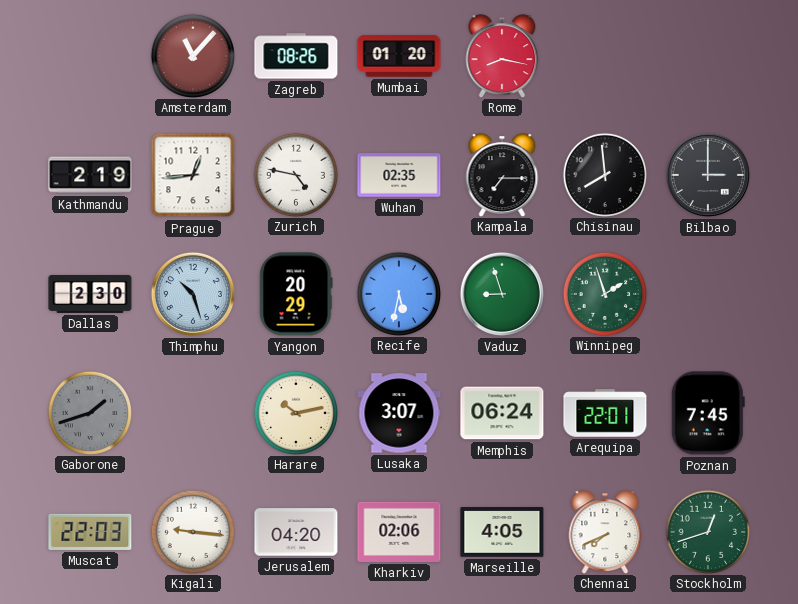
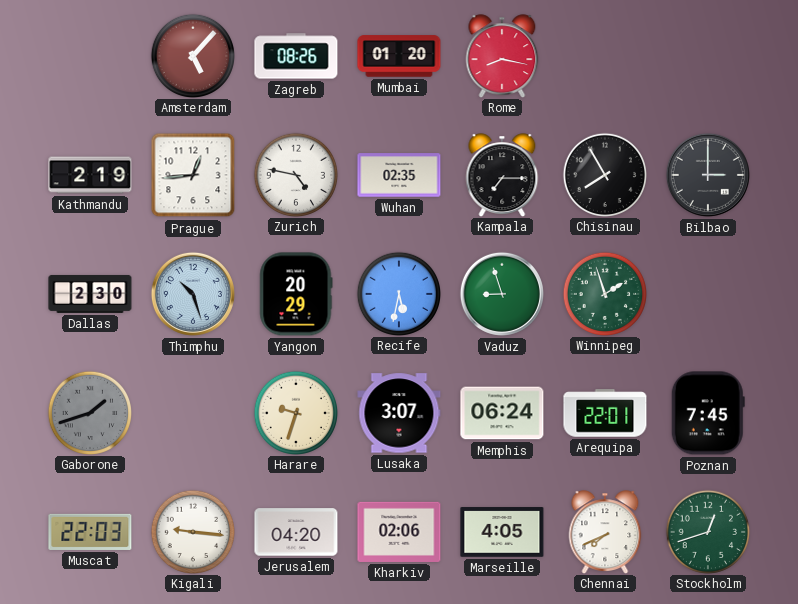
Amsterdam: 11:07 -> 5:07
Chisinau: 7:59 -> 7:55
Harare: 10:13 -> 9:33
